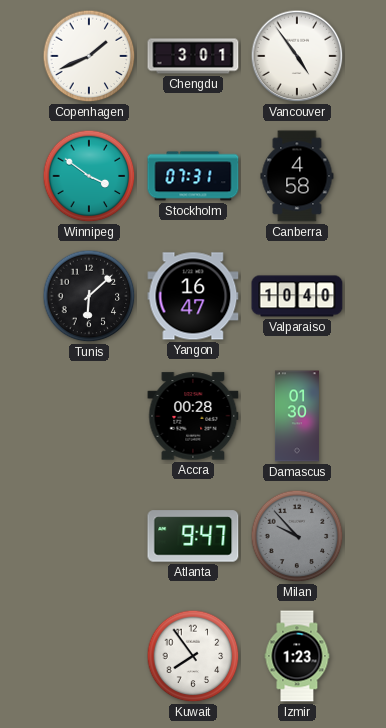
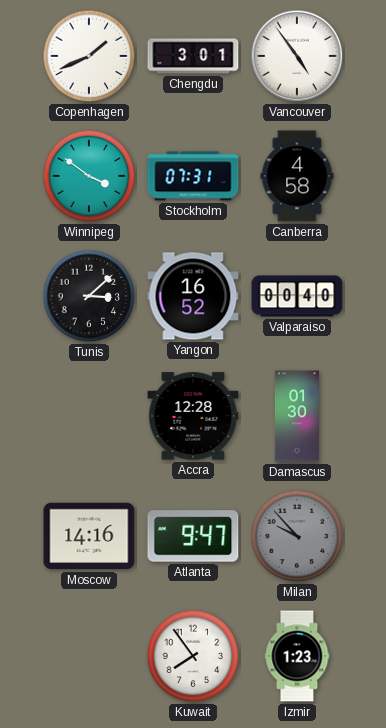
Tunis: 6:08 -> 3:08
Yangon: 16:47 -> 16:52
Valparaiso: 10:40 -> 00:40
Accra: 00:28 -> 12:28
Moscow: none -> 14:16
